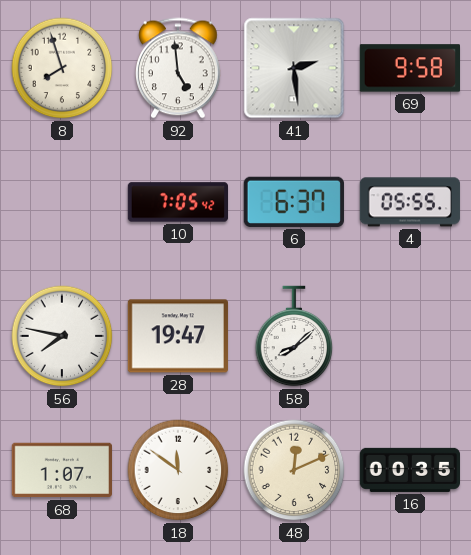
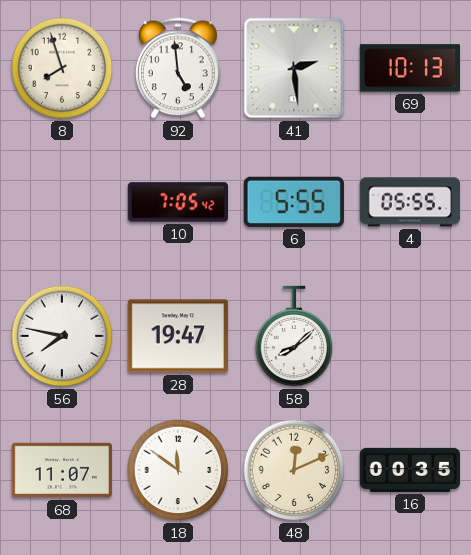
69: 9:58 -> 10:13
6: 6:37 -> 5:55
68: 1:07 -> 11:07
